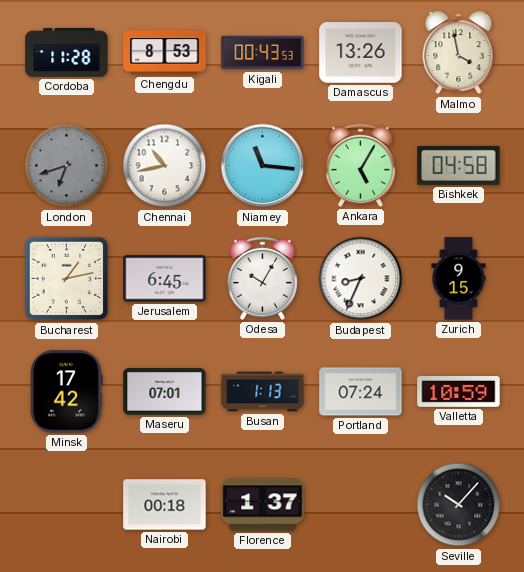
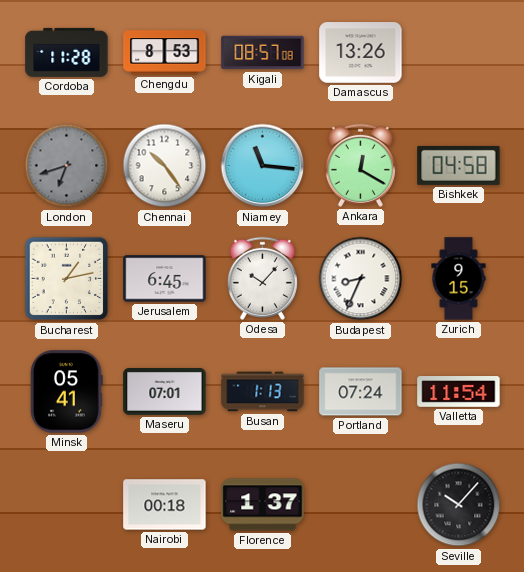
Kigali: 00:43 -> 08:57
Malmo: 3:58 -> none
Chennai: 10:43 -> 10:24
Ankara: 5:05 -> 12:20
Odesa: 10:05 -> 10:07
Minsk: 17:42 -> 05:41
Valletta: 10:59 -> 11:54
